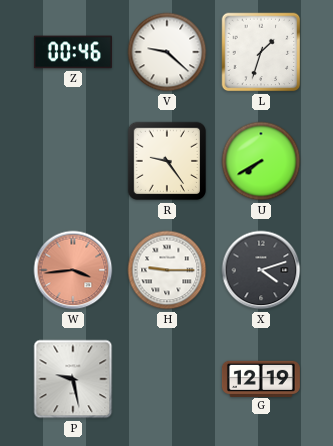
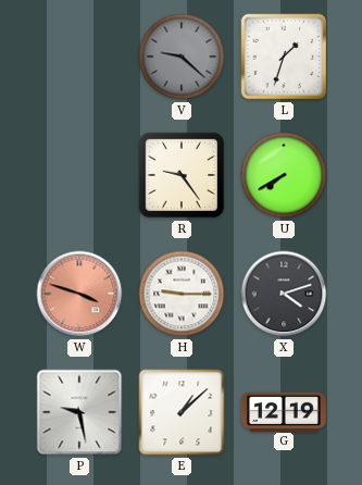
Z: 00:46 -> none
V dial: white -> grey
W: 3:44 -> 3:48
E: none -> 1:08
